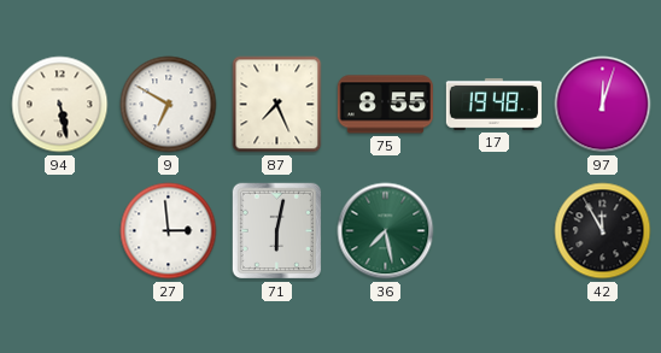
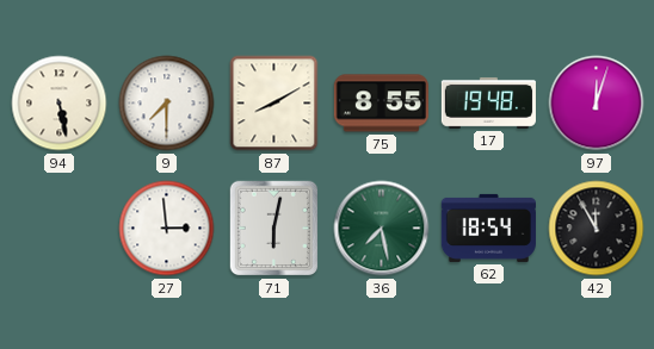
9: 6:50 -> 7:30
87: 7:26 -> 8:10
62: none -> 18:54
